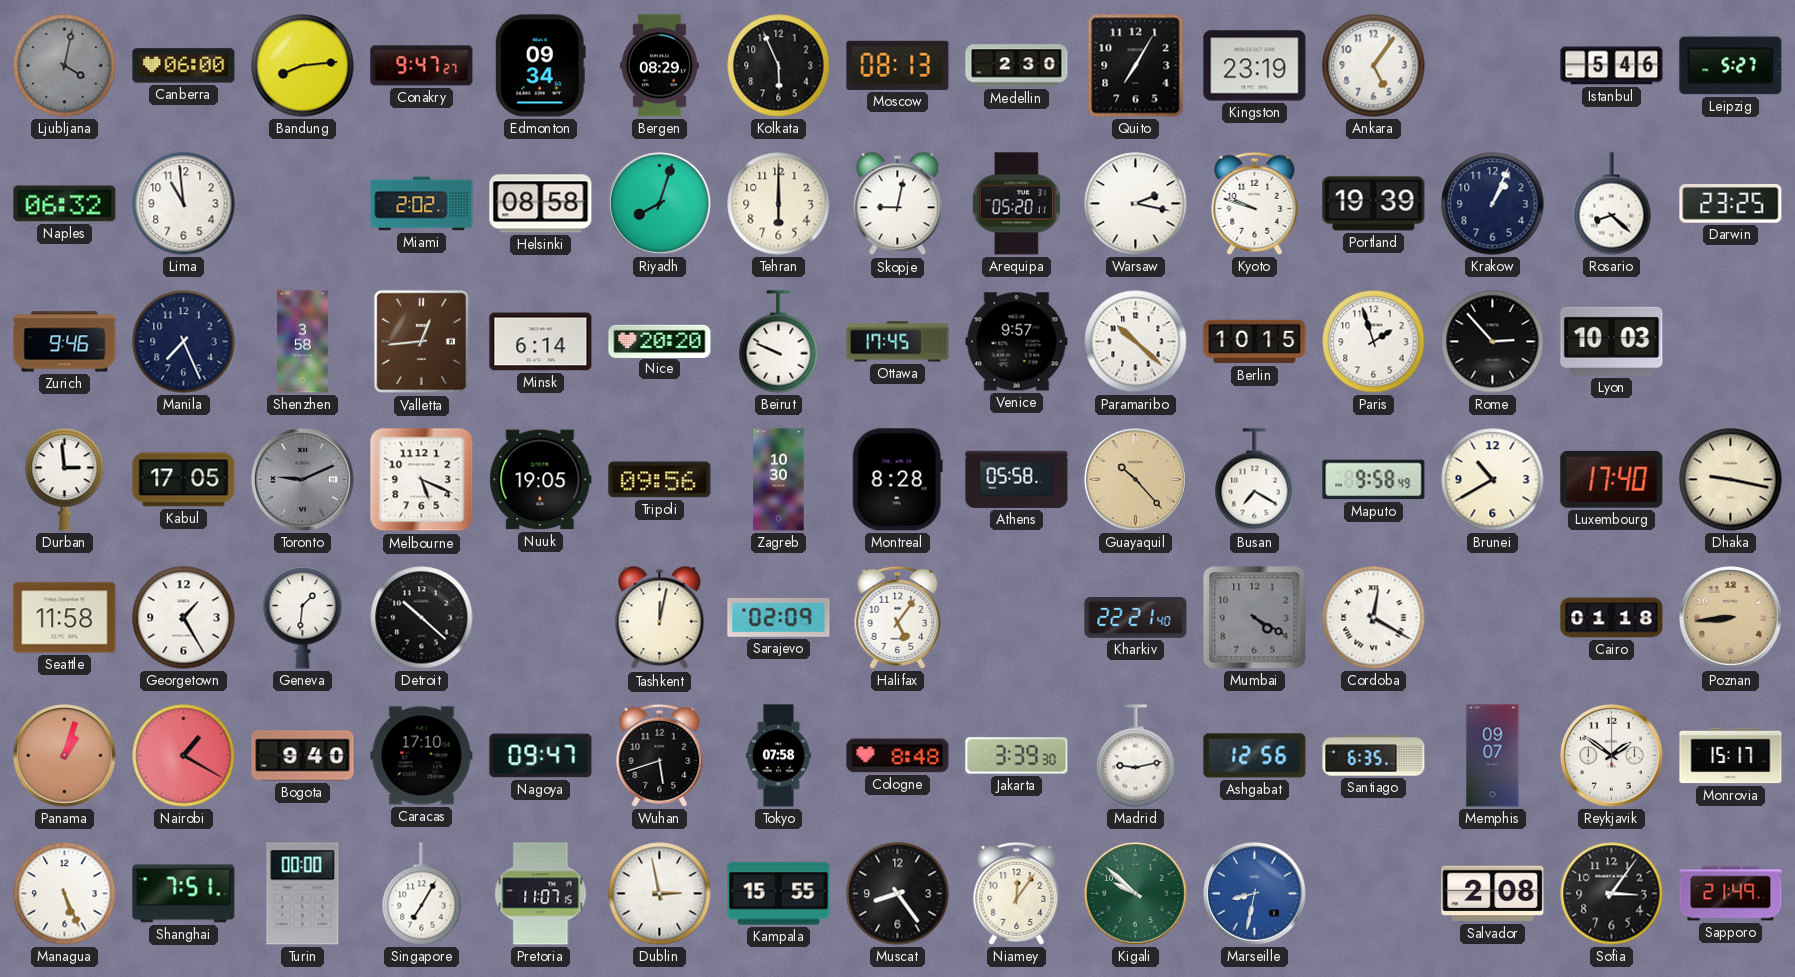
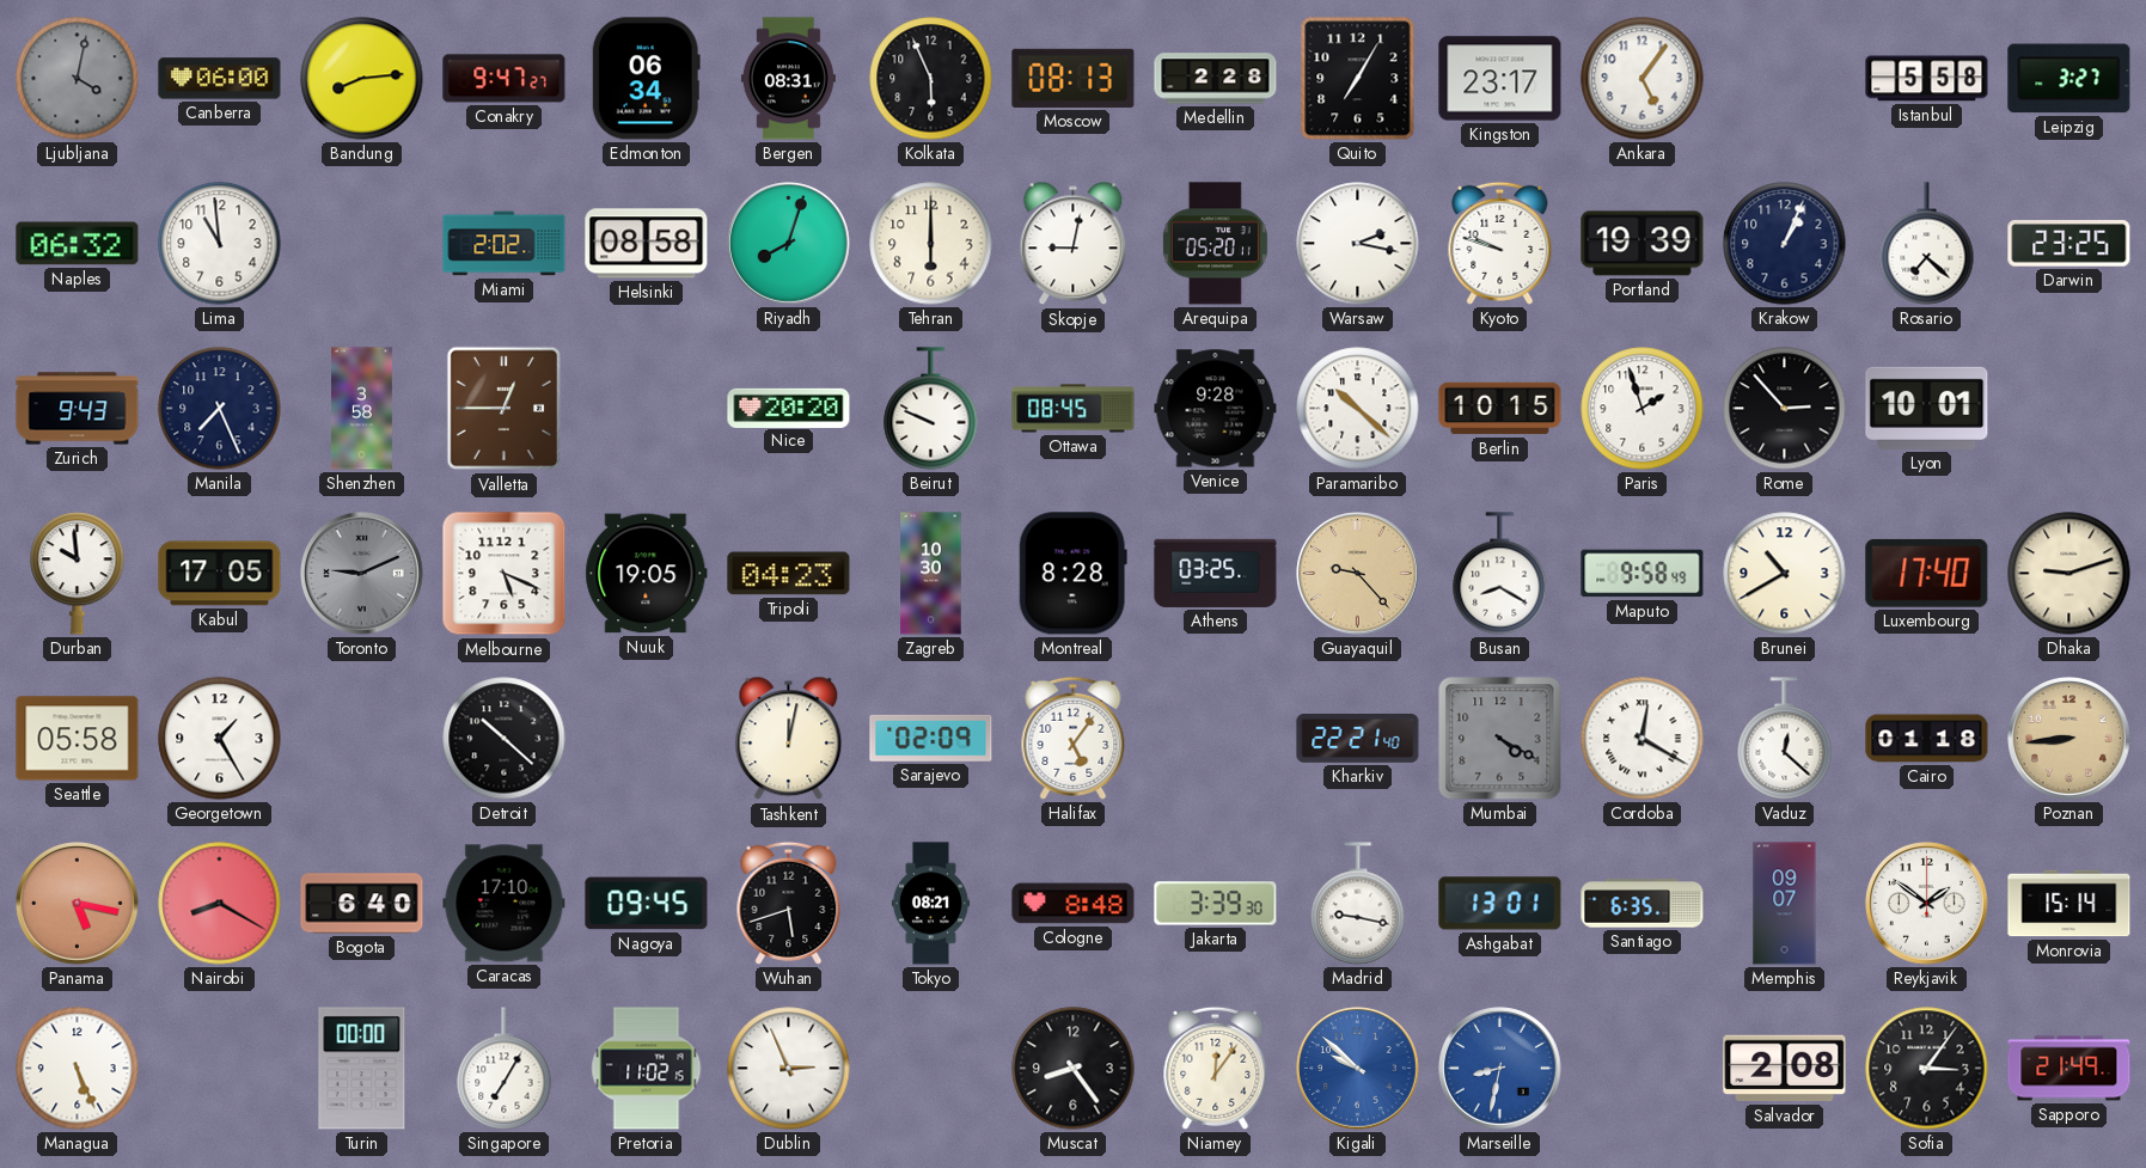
Edmonton: 09:34 -> 06:34
Bergen: 08:29 -> 08:31
Medellin: 2:30 -> 2:28
Kingston: 23:19 -> 23:17
Istanbul: 5:46 -> 5:58
Leipzig: 5:27 -> 3:27
Rosario: 8:22 -> 7:22
Zurich: 9:46 -> 9:43
Valletta: 12:44 -> 12:45
Minsk: 6:14 -> none
Ottawa: 17:45 -> 08:45
Venice: 9:57 -> 9:28
Lyon: 10:03 -> 10:01
Durban: 2:59 -> 9:59
Tripoli: 09:56 -> 04:23
Athens: 05:58 -> 03:25
Guayaquil: 10:23 -> 9:23
Busan: 7:20 -> 8:20
Dhaka: 9:17 -> 9:12
Seattle: 11:58 -> 05:58
Geneva: 1:31 -> none
Vaduz: none -> 12:22
Panama: 1:03 -> 5:17
Nairobi: 1:20 -> 8:20
Bogota: 9:40 -> 6:40
Nagoya: 09:47 -> 09:45
Tokyo: 07:58 -> 08:21
Madrid: 9:13 -> 9:17
Ashgabat: 12:56 -> 13:01
Monrovia: 15:17 -> 15:14
Shanghai: 7:51 -> none
Pretoria: 11:07 -> 11:02
Dublin: 2:58 -> 2:56
Kampala: 15:55 -> none
Kigali dial: green -> blue
